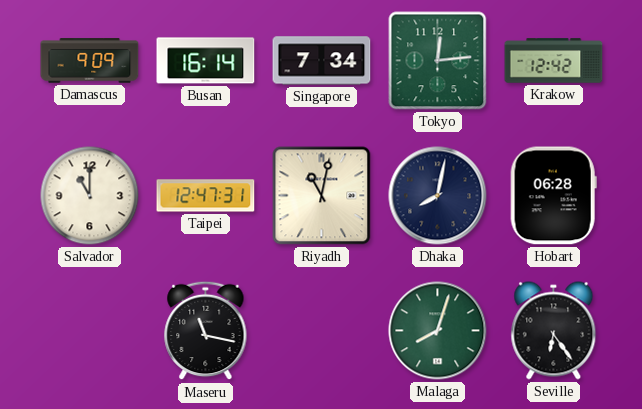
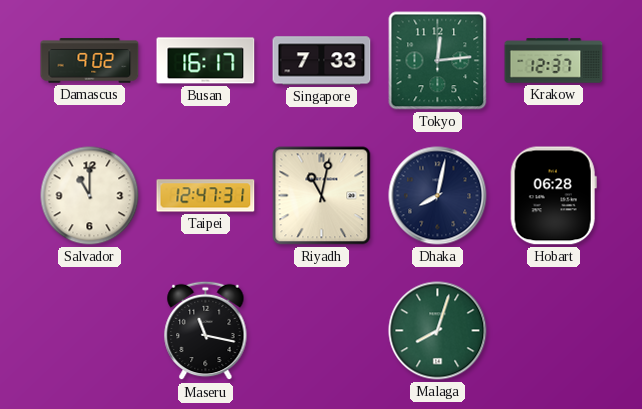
Damascus: 9:09 -> 9:02
Busan: 16:14 -> 16:17
Singapore: 7:34 -> 7:33
Krakow: 12:42 -> 12:37
Seville: 6:24 -> none
